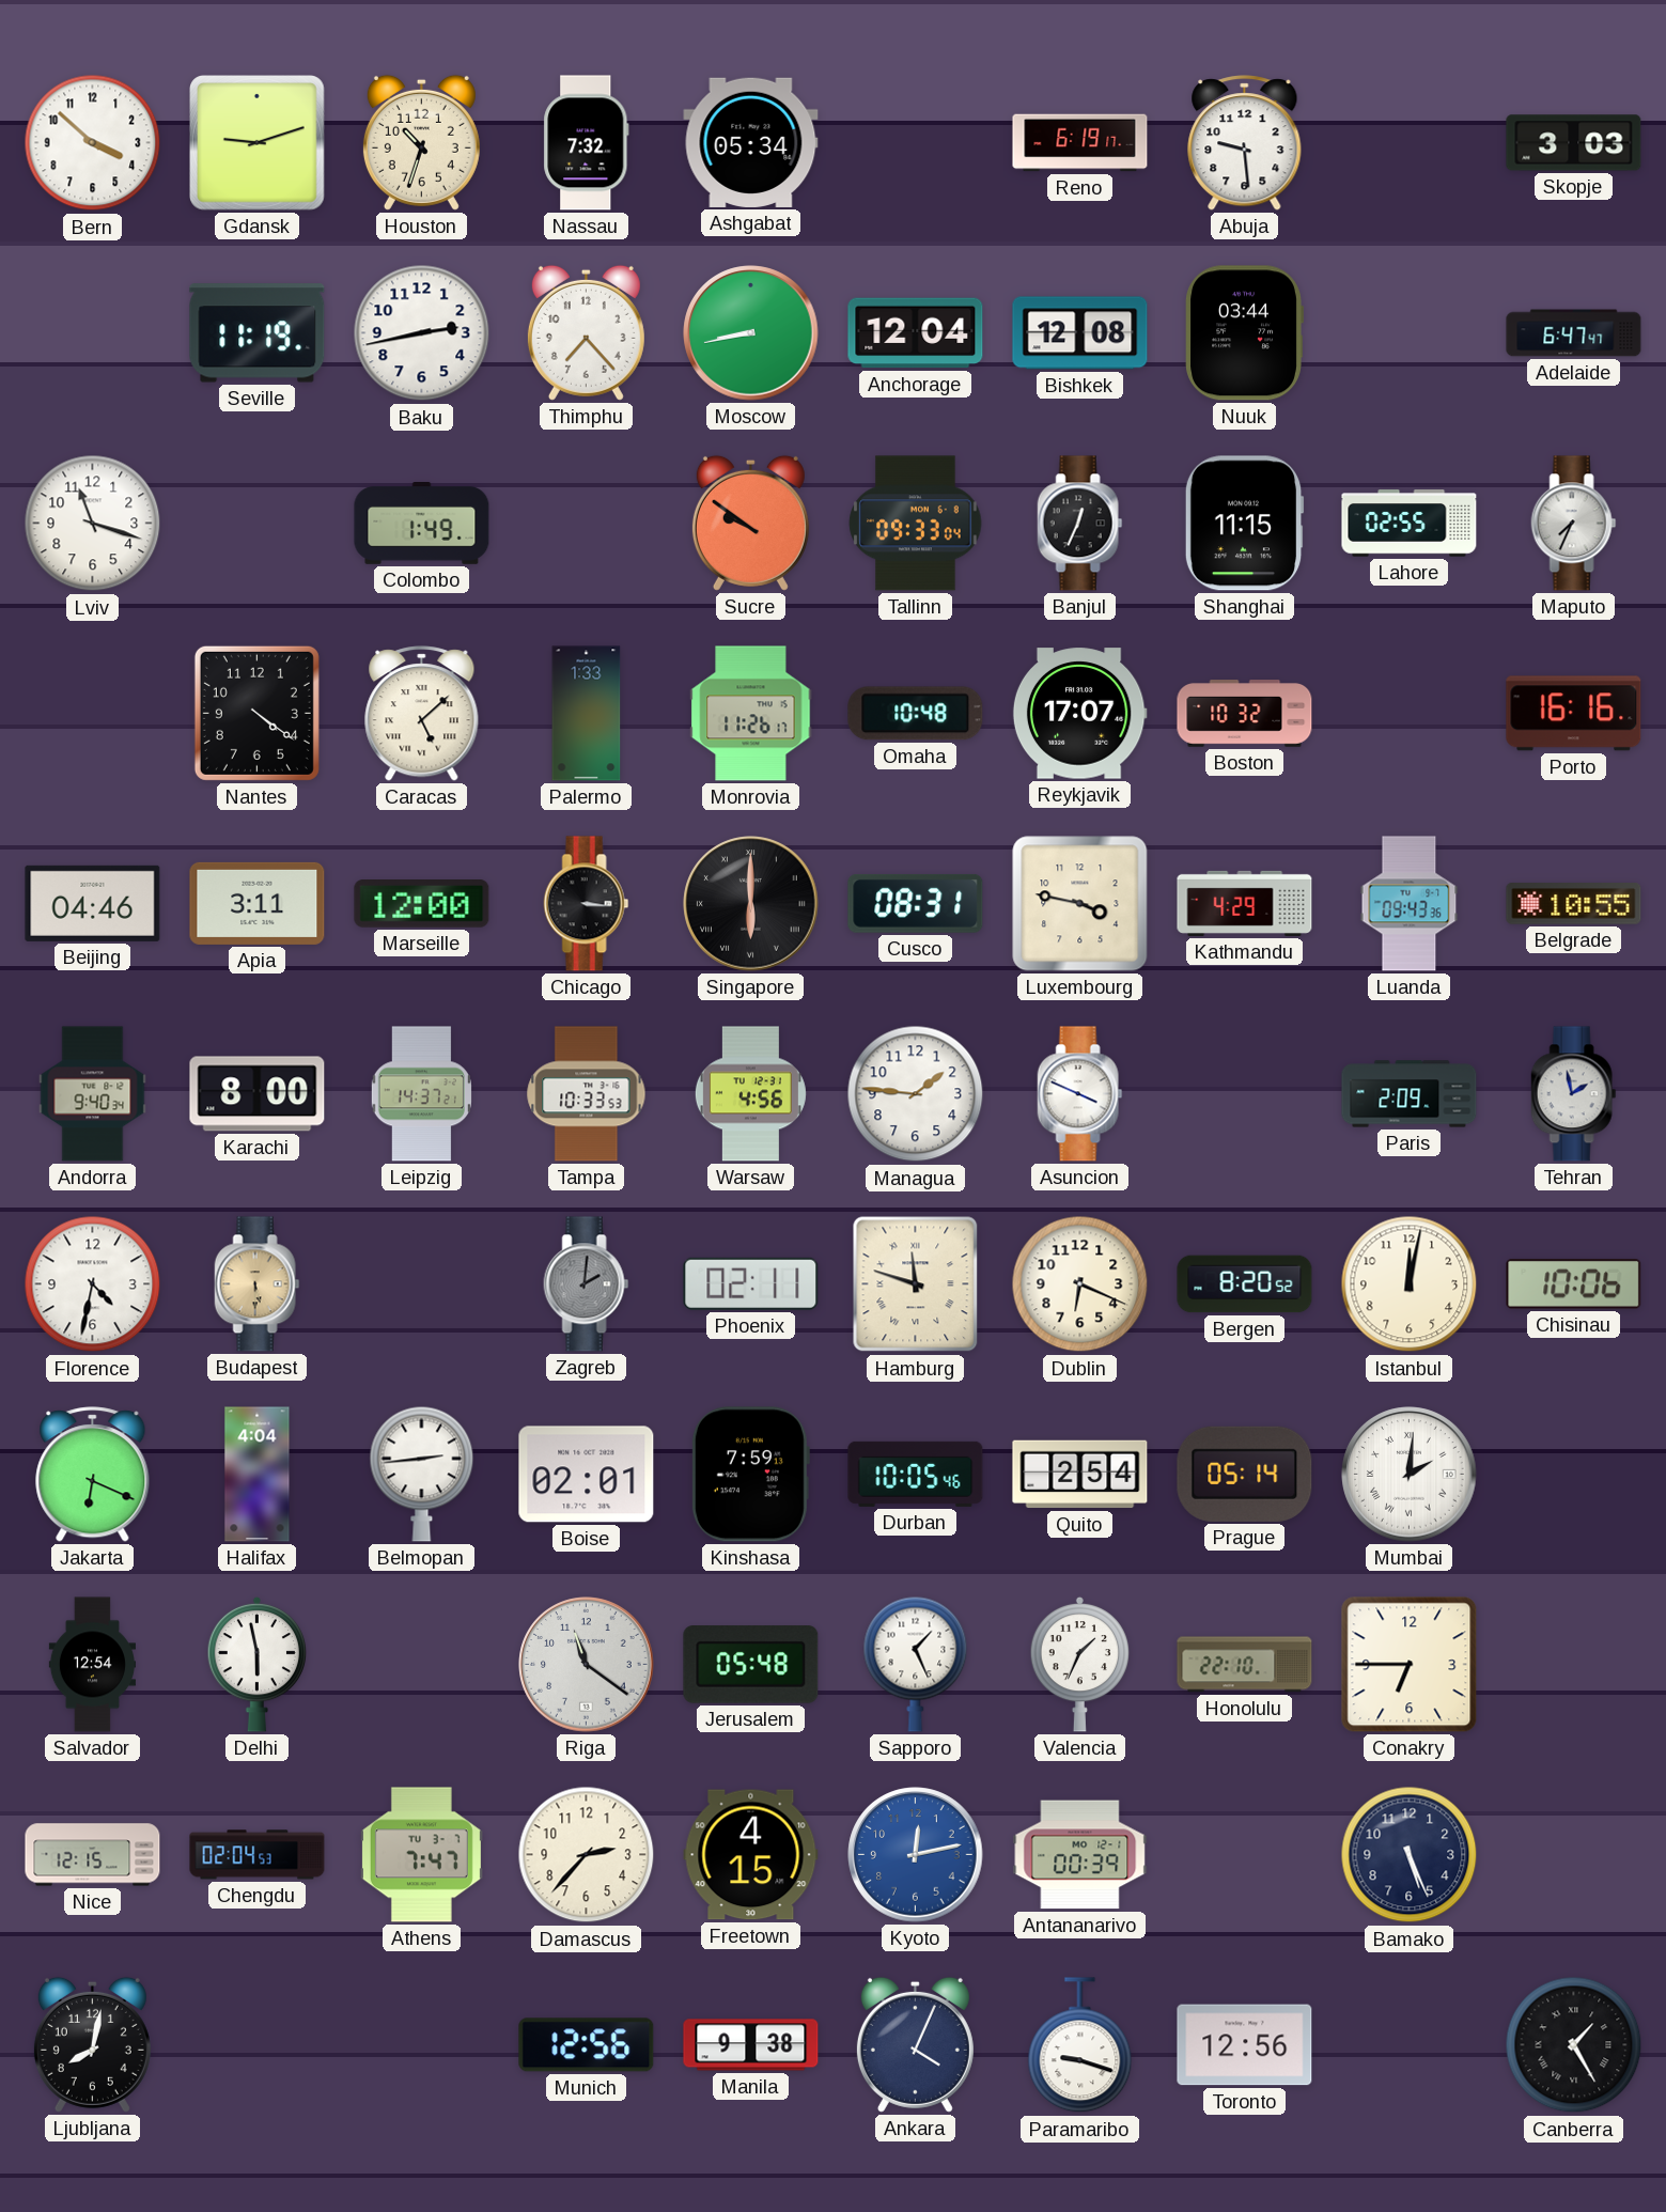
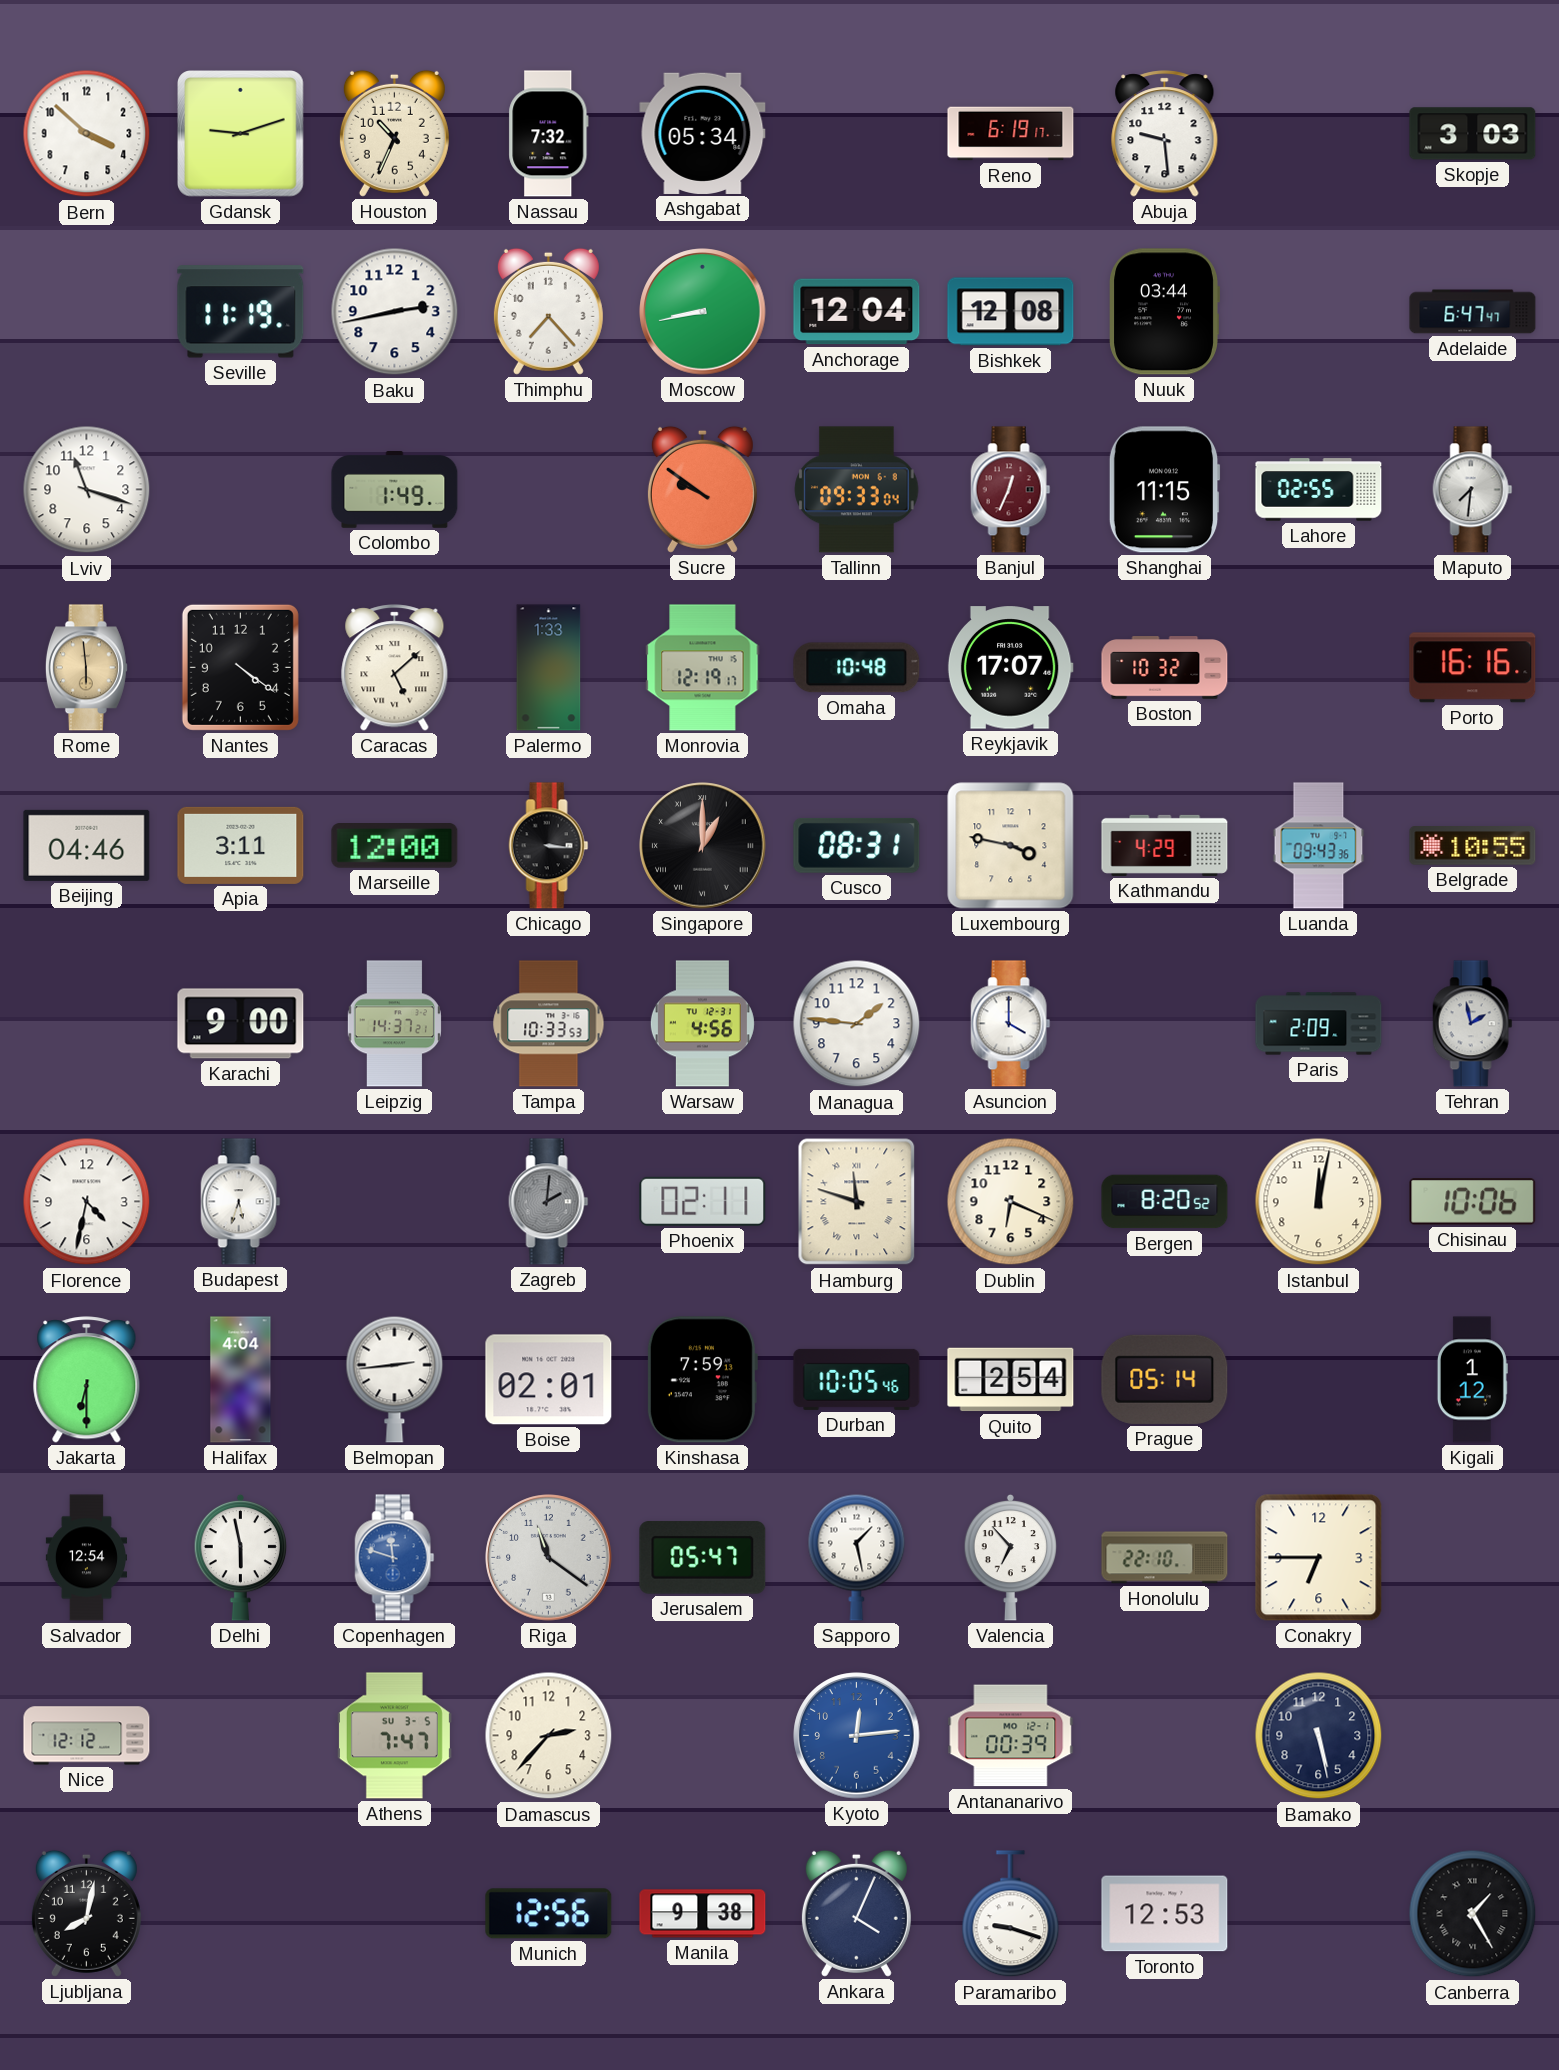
Houston: 10:33 -> 10:34
Banjul dial: black -> burgundy
Maputo: 7:34 -> 7:31
Rome: none -> 5:59
Monrovia: 11:26 -> 12:19
Singapore: 6:00 -> 1:00
Andorra: 9:40 -> none
Karachi: 8:00 -> 9:00
Asuncion: 3:49 -> 4:00
Budapest: 5:30 -> 5:33
Budapest dial: champagne -> white
Jakarta: 6:19 -> 6:30
Mumbai: 2:01 -> none
Kigali: none -> 1:12
Copenhagen: none -> 11:48
Jerusalem: 05:48 -> 05:47
Sapporo: 1:26 -> 1:28
Valencia: 1:34 -> 6:53
Nice: 12:15 -> 12:12
Chengdu: 02:04 -> none
Athens date: TU 3-7 -> SU 3-5
Freetown: 4:15 -> none
Kyoto: 12:13 -> 12:14
Bamako: 5:26 -> 5:28
Toronto: 12:56 -> 12:53
